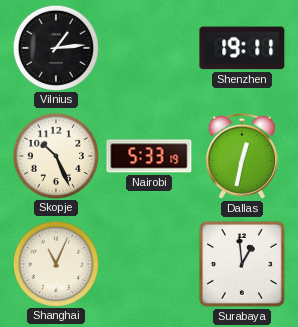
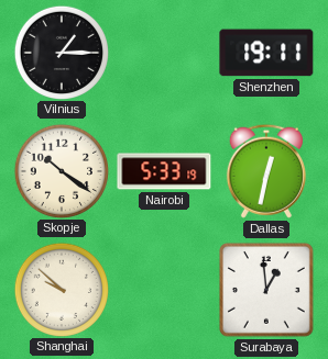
Vilnius: 1:14 -> 1:15
Skopje: 10:26 -> 10:21
Shanghai: 11:04 -> 9:52
